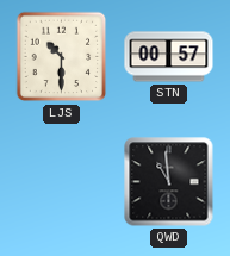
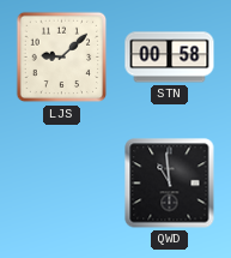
LJS: 10:30 -> 9:08
STN: 00:57 -> 00:58
